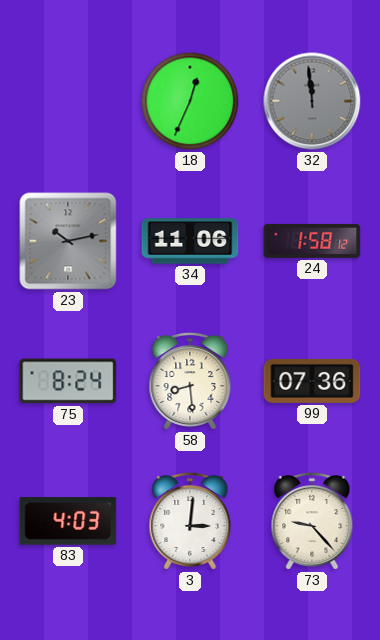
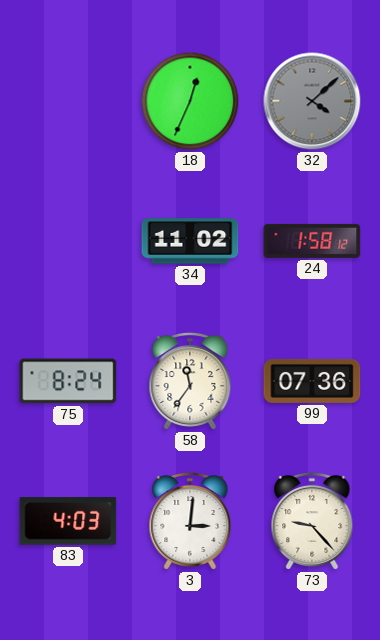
32: 11:59 -> 4:08
23: 10:13 -> none
34: 11:06 -> 11:02
58: 8:29 -> 11:36
